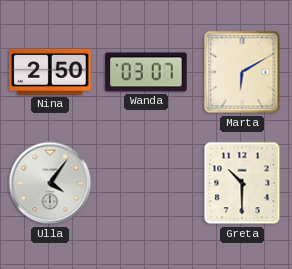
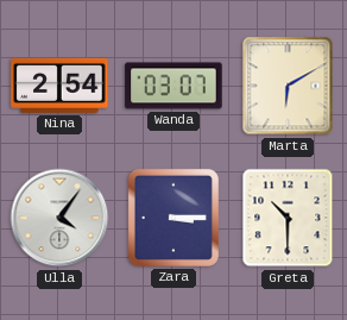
Nina: 2:50 -> 2:54
Zara: none -> 3:15
